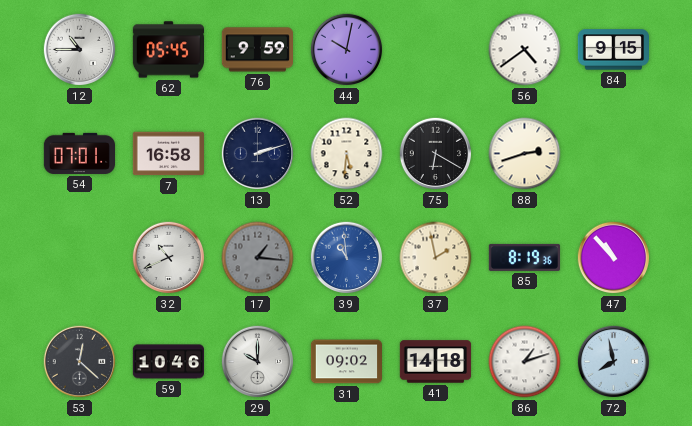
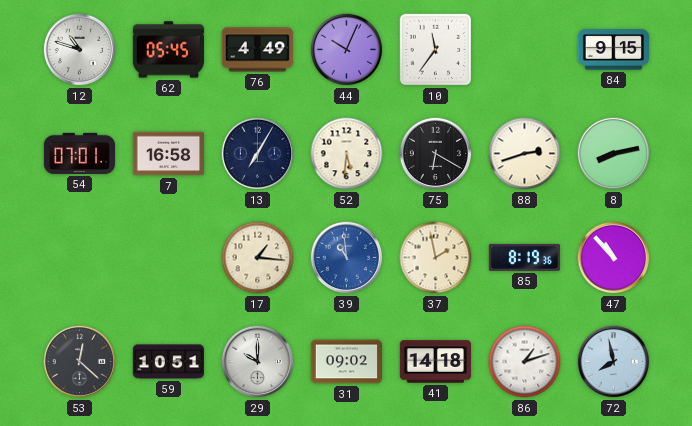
12: 10:45 -> 10:48
76: 9:59 -> 4:49
44: 10:02 -> 10:04
10: none -> 11:36
56: 4:39 -> none
13: 2:12 -> 7:05
8: none -> 8:13
32: 10:41 -> none
17 dial: grey -> cream
59: 10:46 -> 10:51
